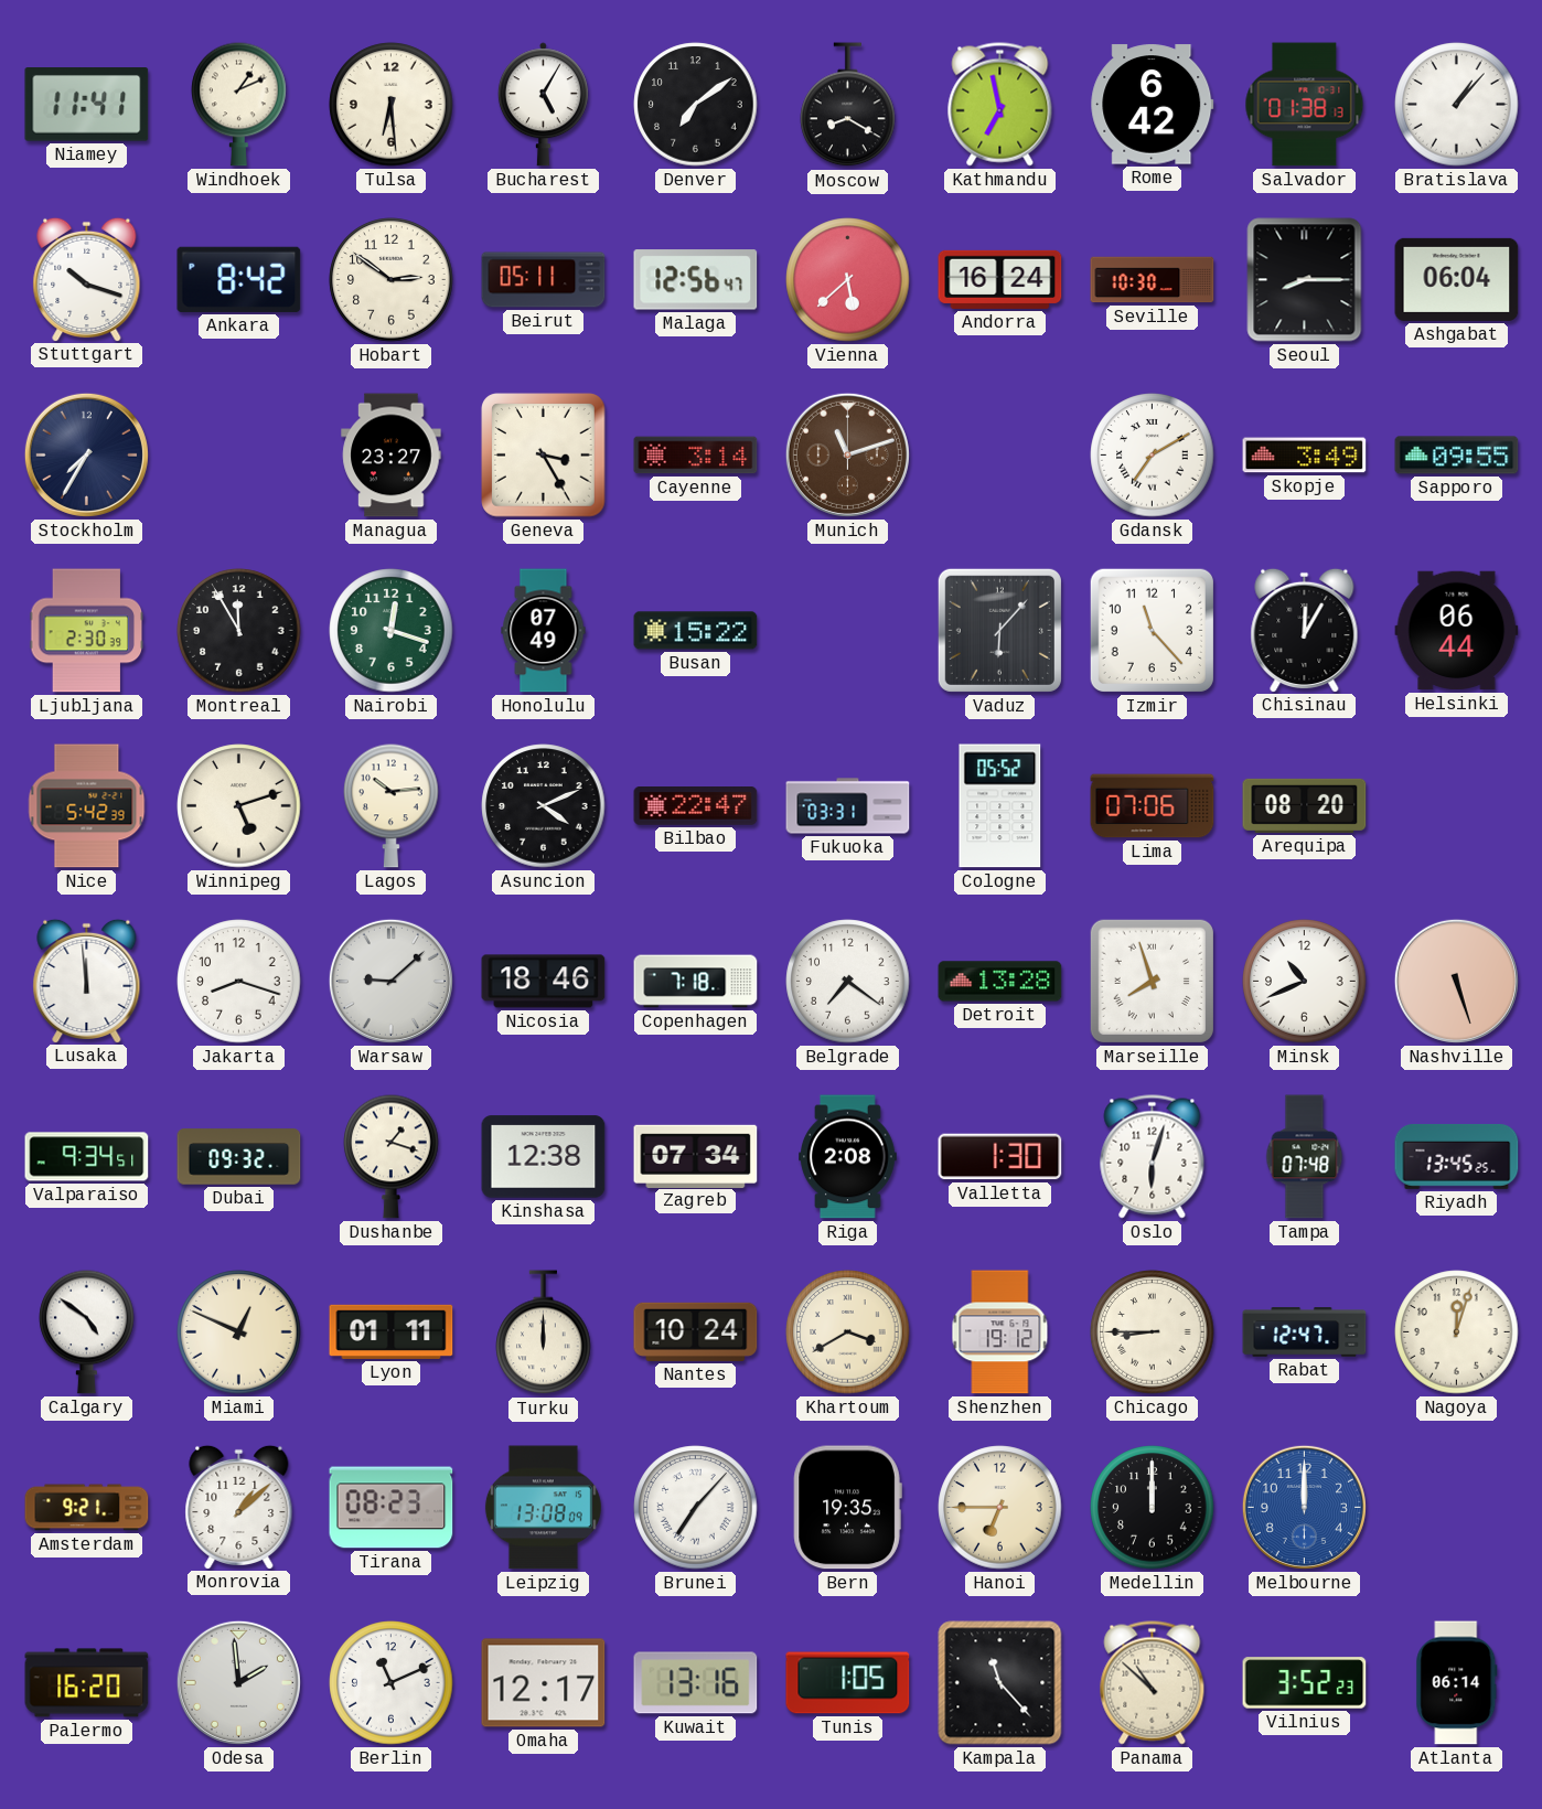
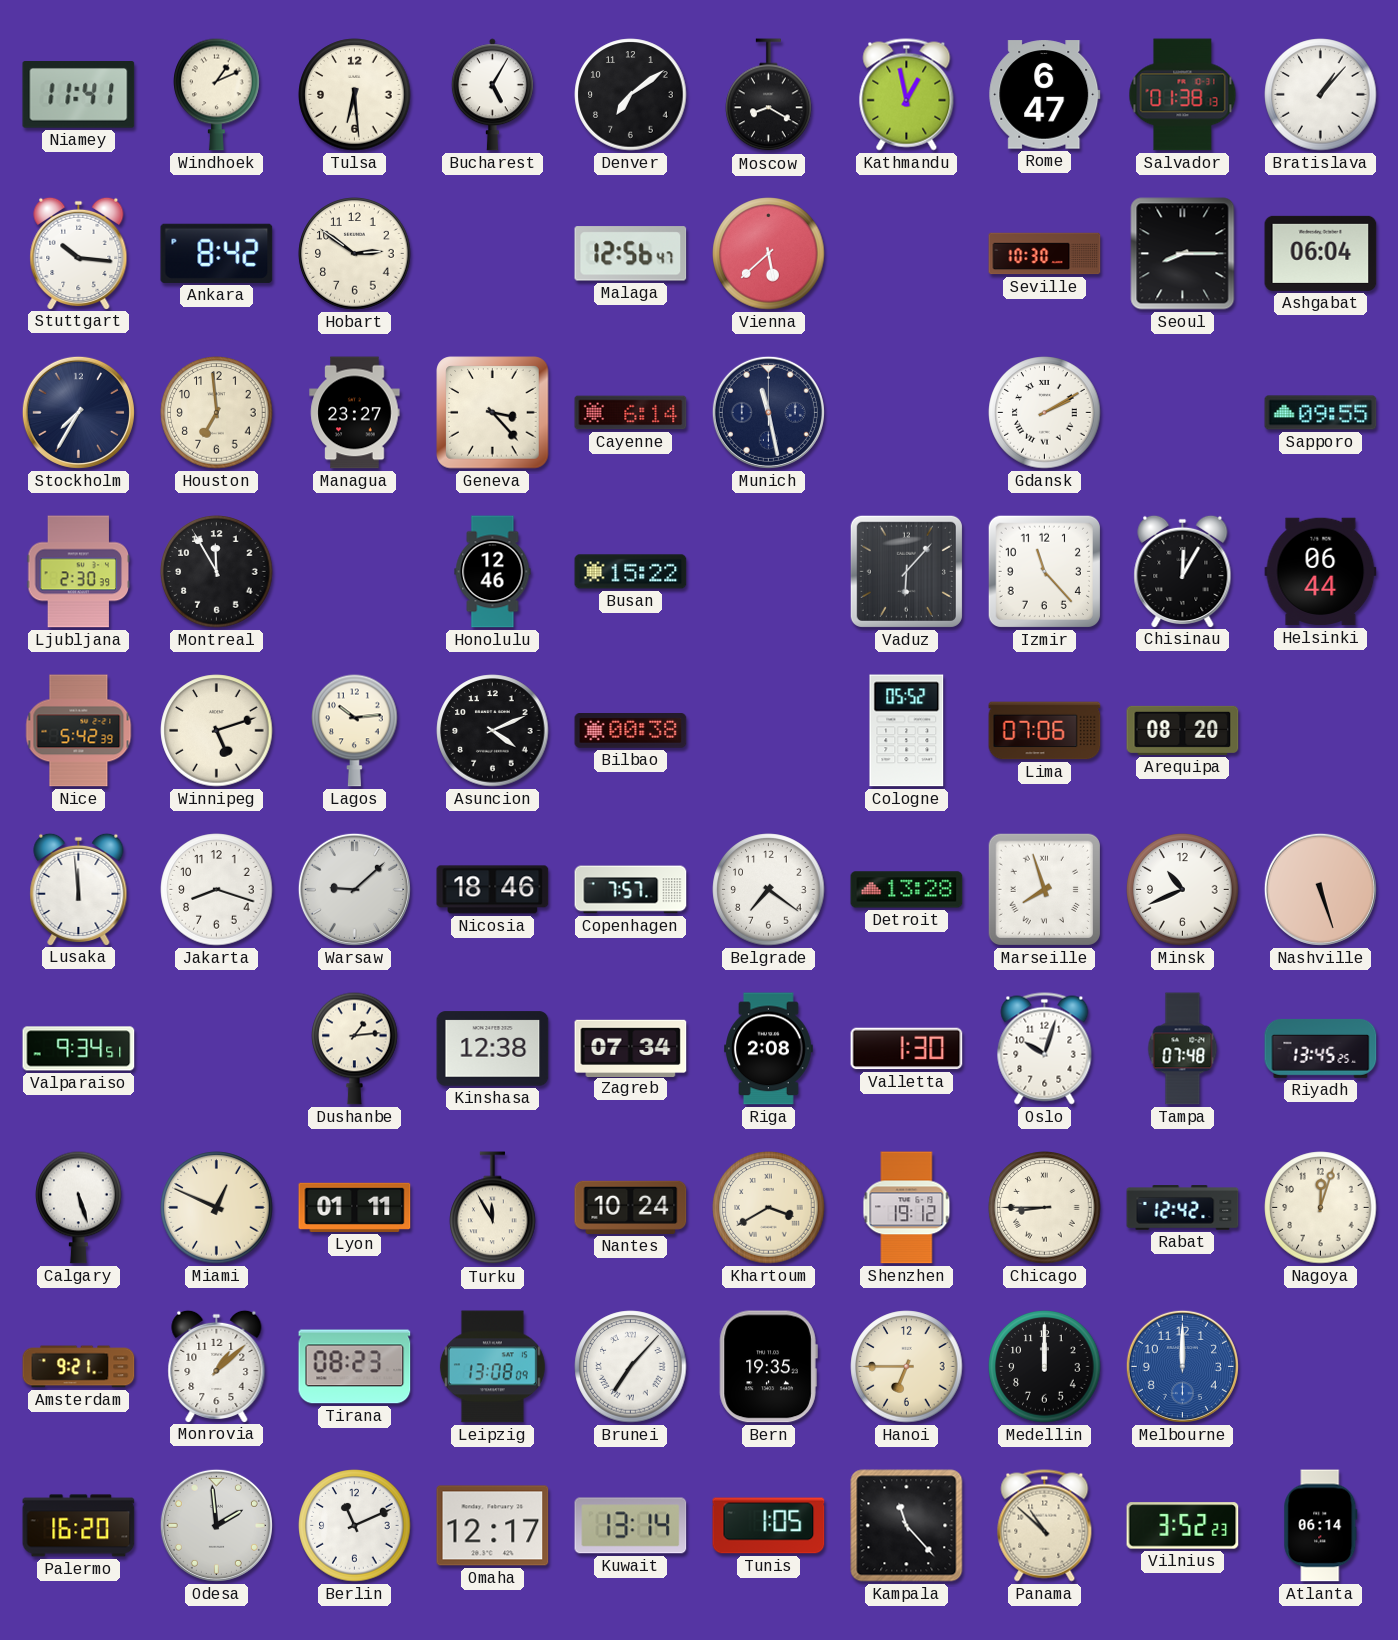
Kathmandu: 6:58 -> 12:58
Rome: 6:42 -> 6:47
Stuttgart: 10:18 -> 10:16
Beirut: 05:11 -> none
Andorra: 16:24 -> none
Houston: none -> 6:59
Geneva: 3:25 -> 3:23
Cayenne: 3:14 -> 6:14
Munich: 11:12 -> 11:28
Munich dial: brown -> navy
Gdansk: 7:10 -> 2:10
Skopje: 3:49 -> none
Nairobi: 12:18 -> none
Honolulu: 07:49 -> 12:46
Bilbao: 22:47 -> 00:38
Fukuoka: 03:31 -> none
Copenhagen: 7:18 -> 7:57
Dubai: 09:32 -> none
Dushanbe: 1:18 -> 1:14
Oslo: 6:03 -> 10:03
Calgary: 4:51 -> 5:27
Turku: 12:00 -> 11:55
Rabat: 12:47 -> 12:42
Kuwait: 13:16 -> 13:14
